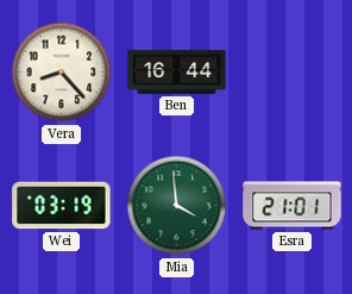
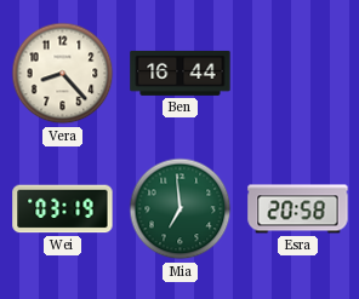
Mia: 3:59 -> 6:59
Esra: 21:01 -> 20:58
